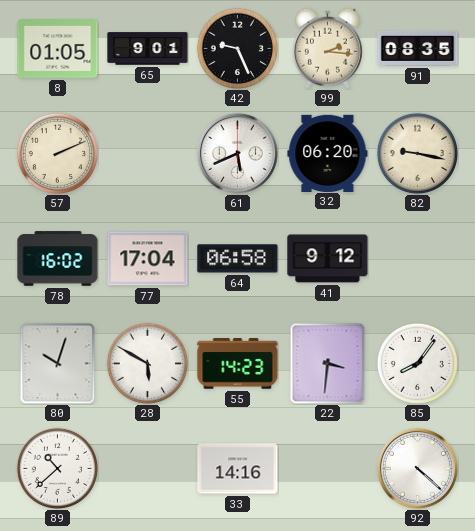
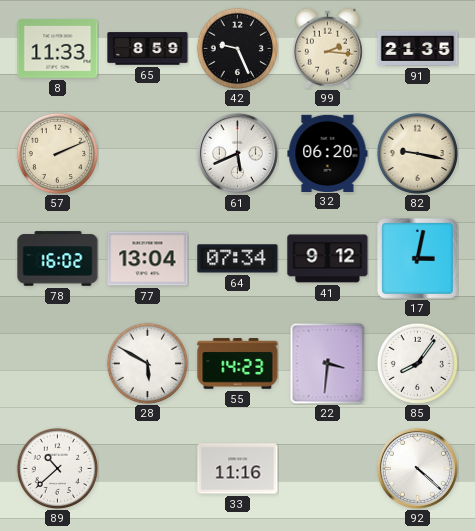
8: 01:05 -> 11:33
65: 9:01 -> 8:59
91: 08:35 -> 21:35
77: 17:04 -> 13:04
64: 06:58 -> 07:34
17: none -> 3:02
80: 10:03 -> none
33: 14:16 -> 11:16
